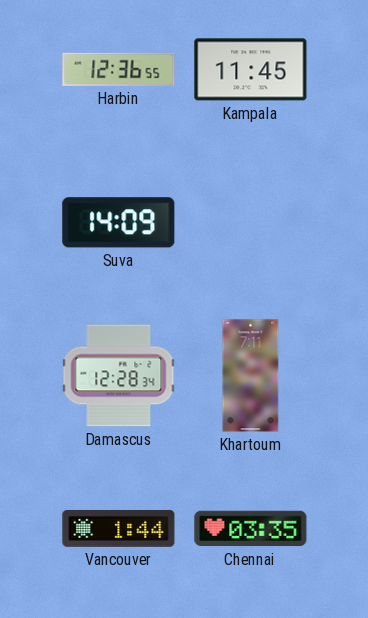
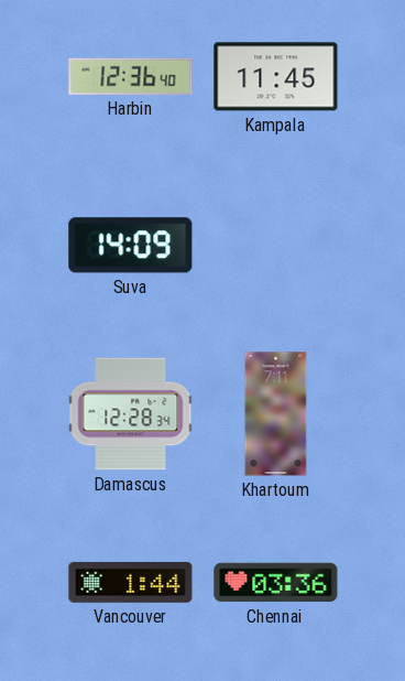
Harbin: 12:36:55 -> 12:36:40
Chennai: 03:35 -> 03:36
